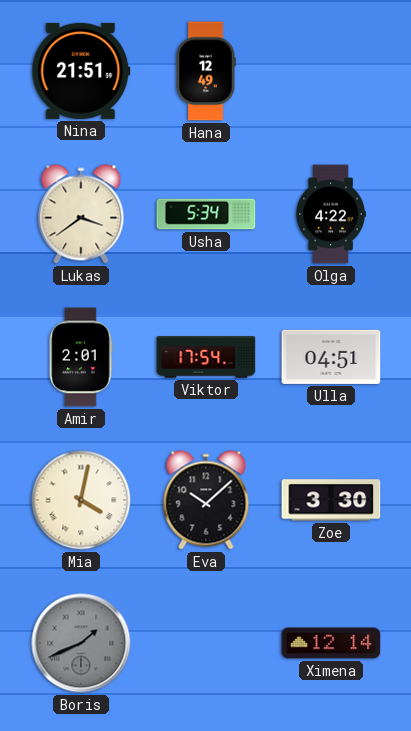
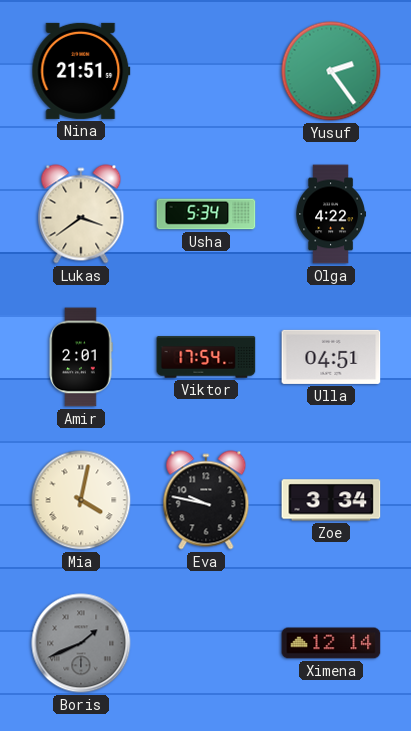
Hana: 12:49 -> none
Yusuf: none -> 2:24
Eva: 10:08 -> 9:47
Zoe: 3:30 -> 3:34
